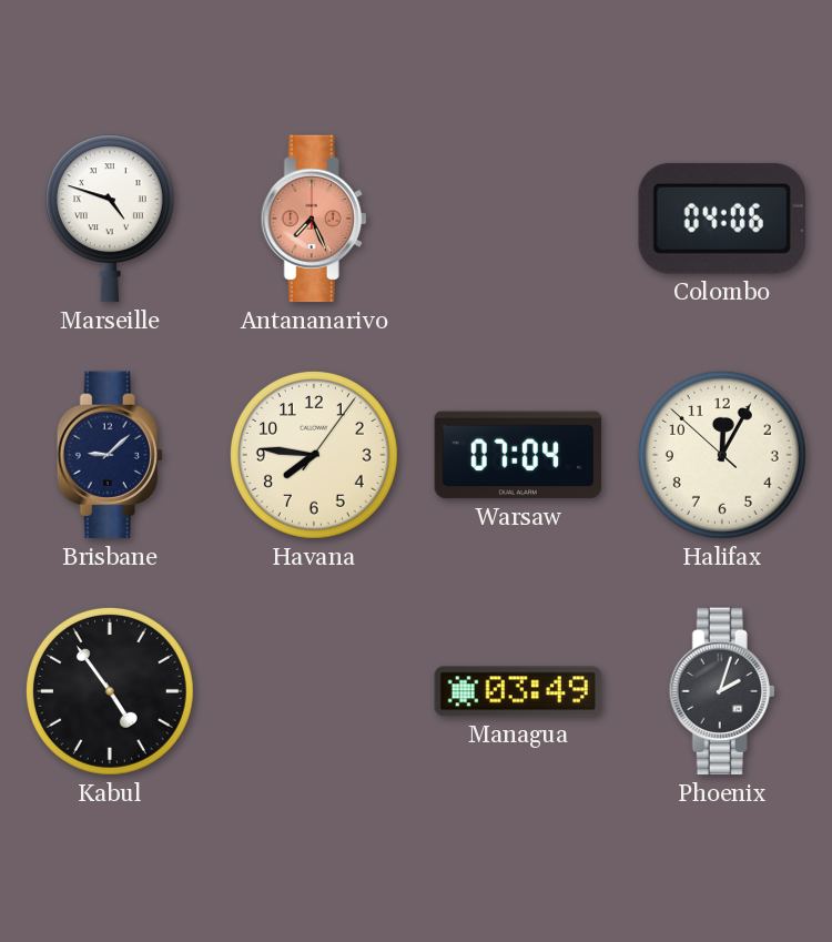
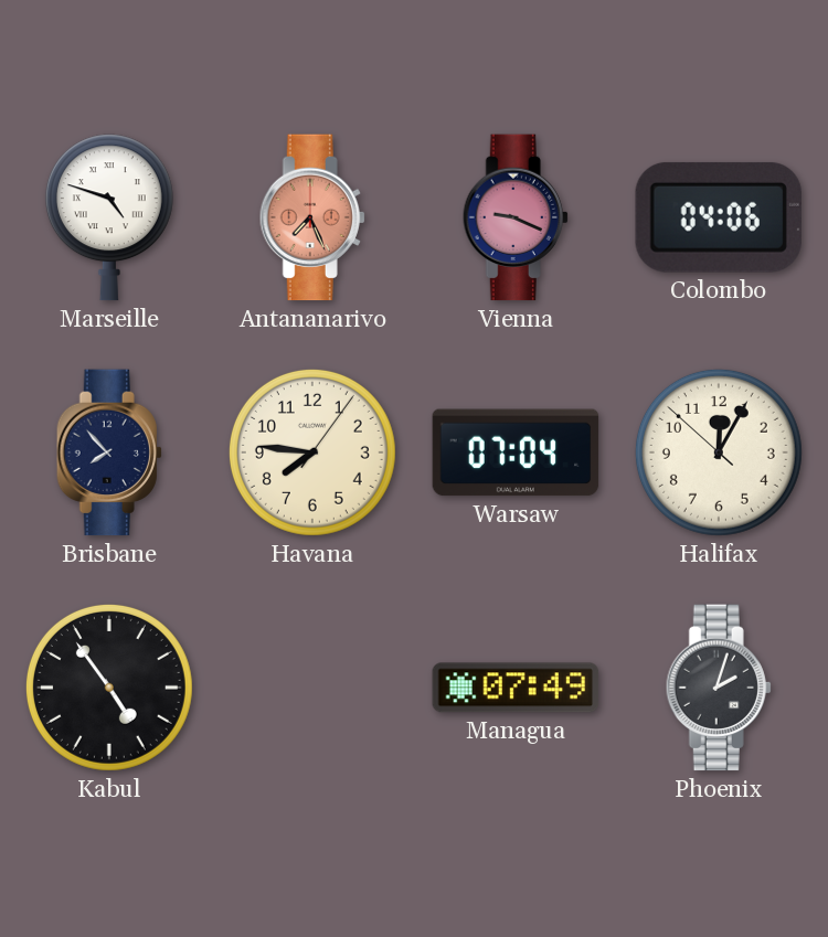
Vienna: none -> 9:19
Brisbane: 9:08 -> 7:53
Managua: 03:49 -> 07:49
